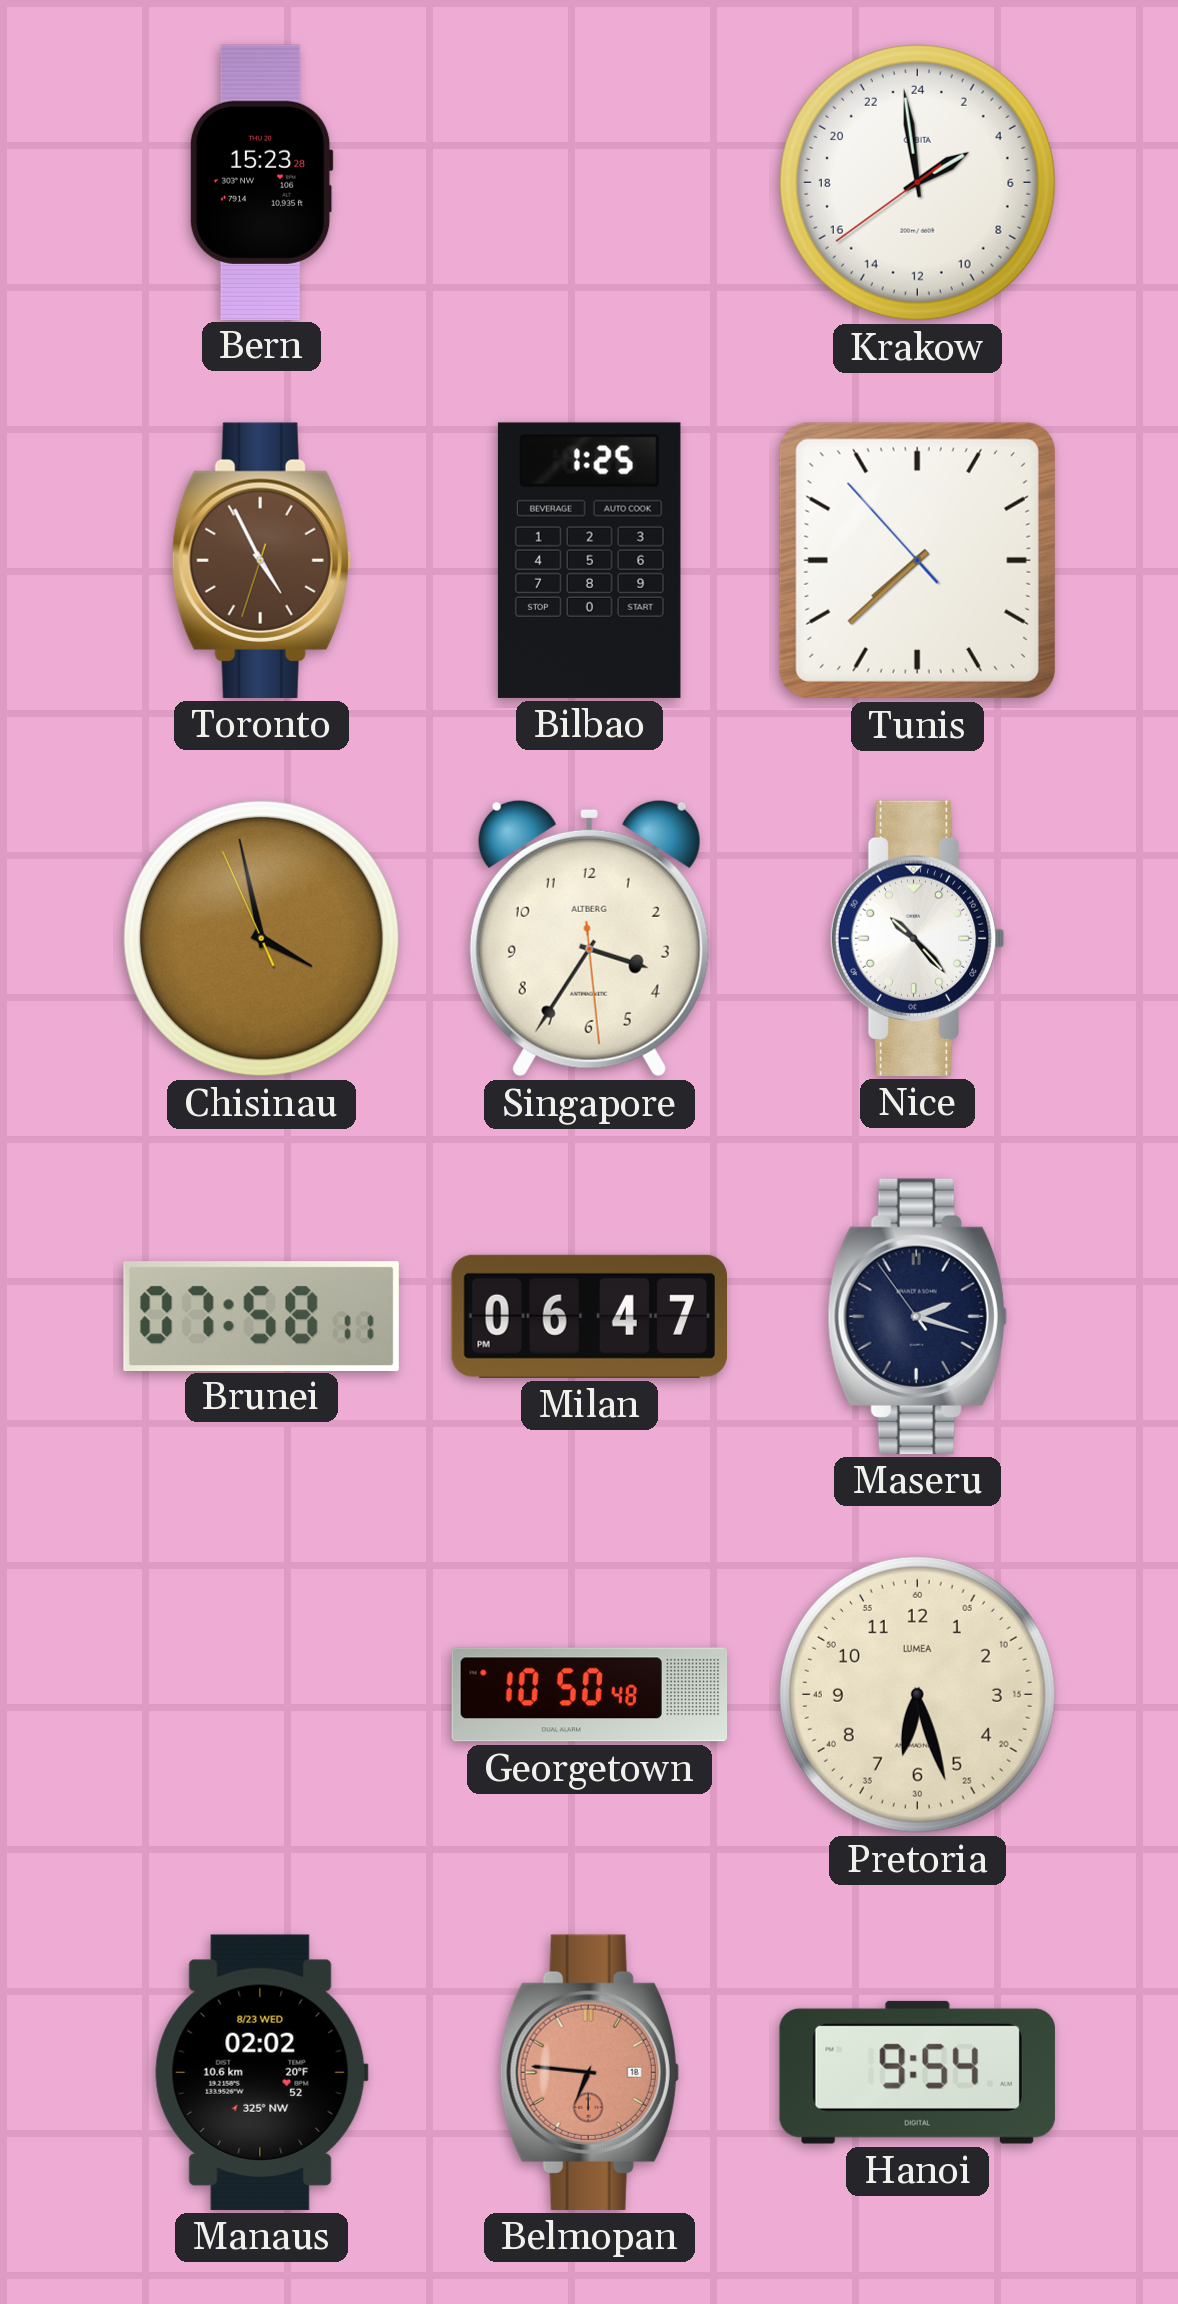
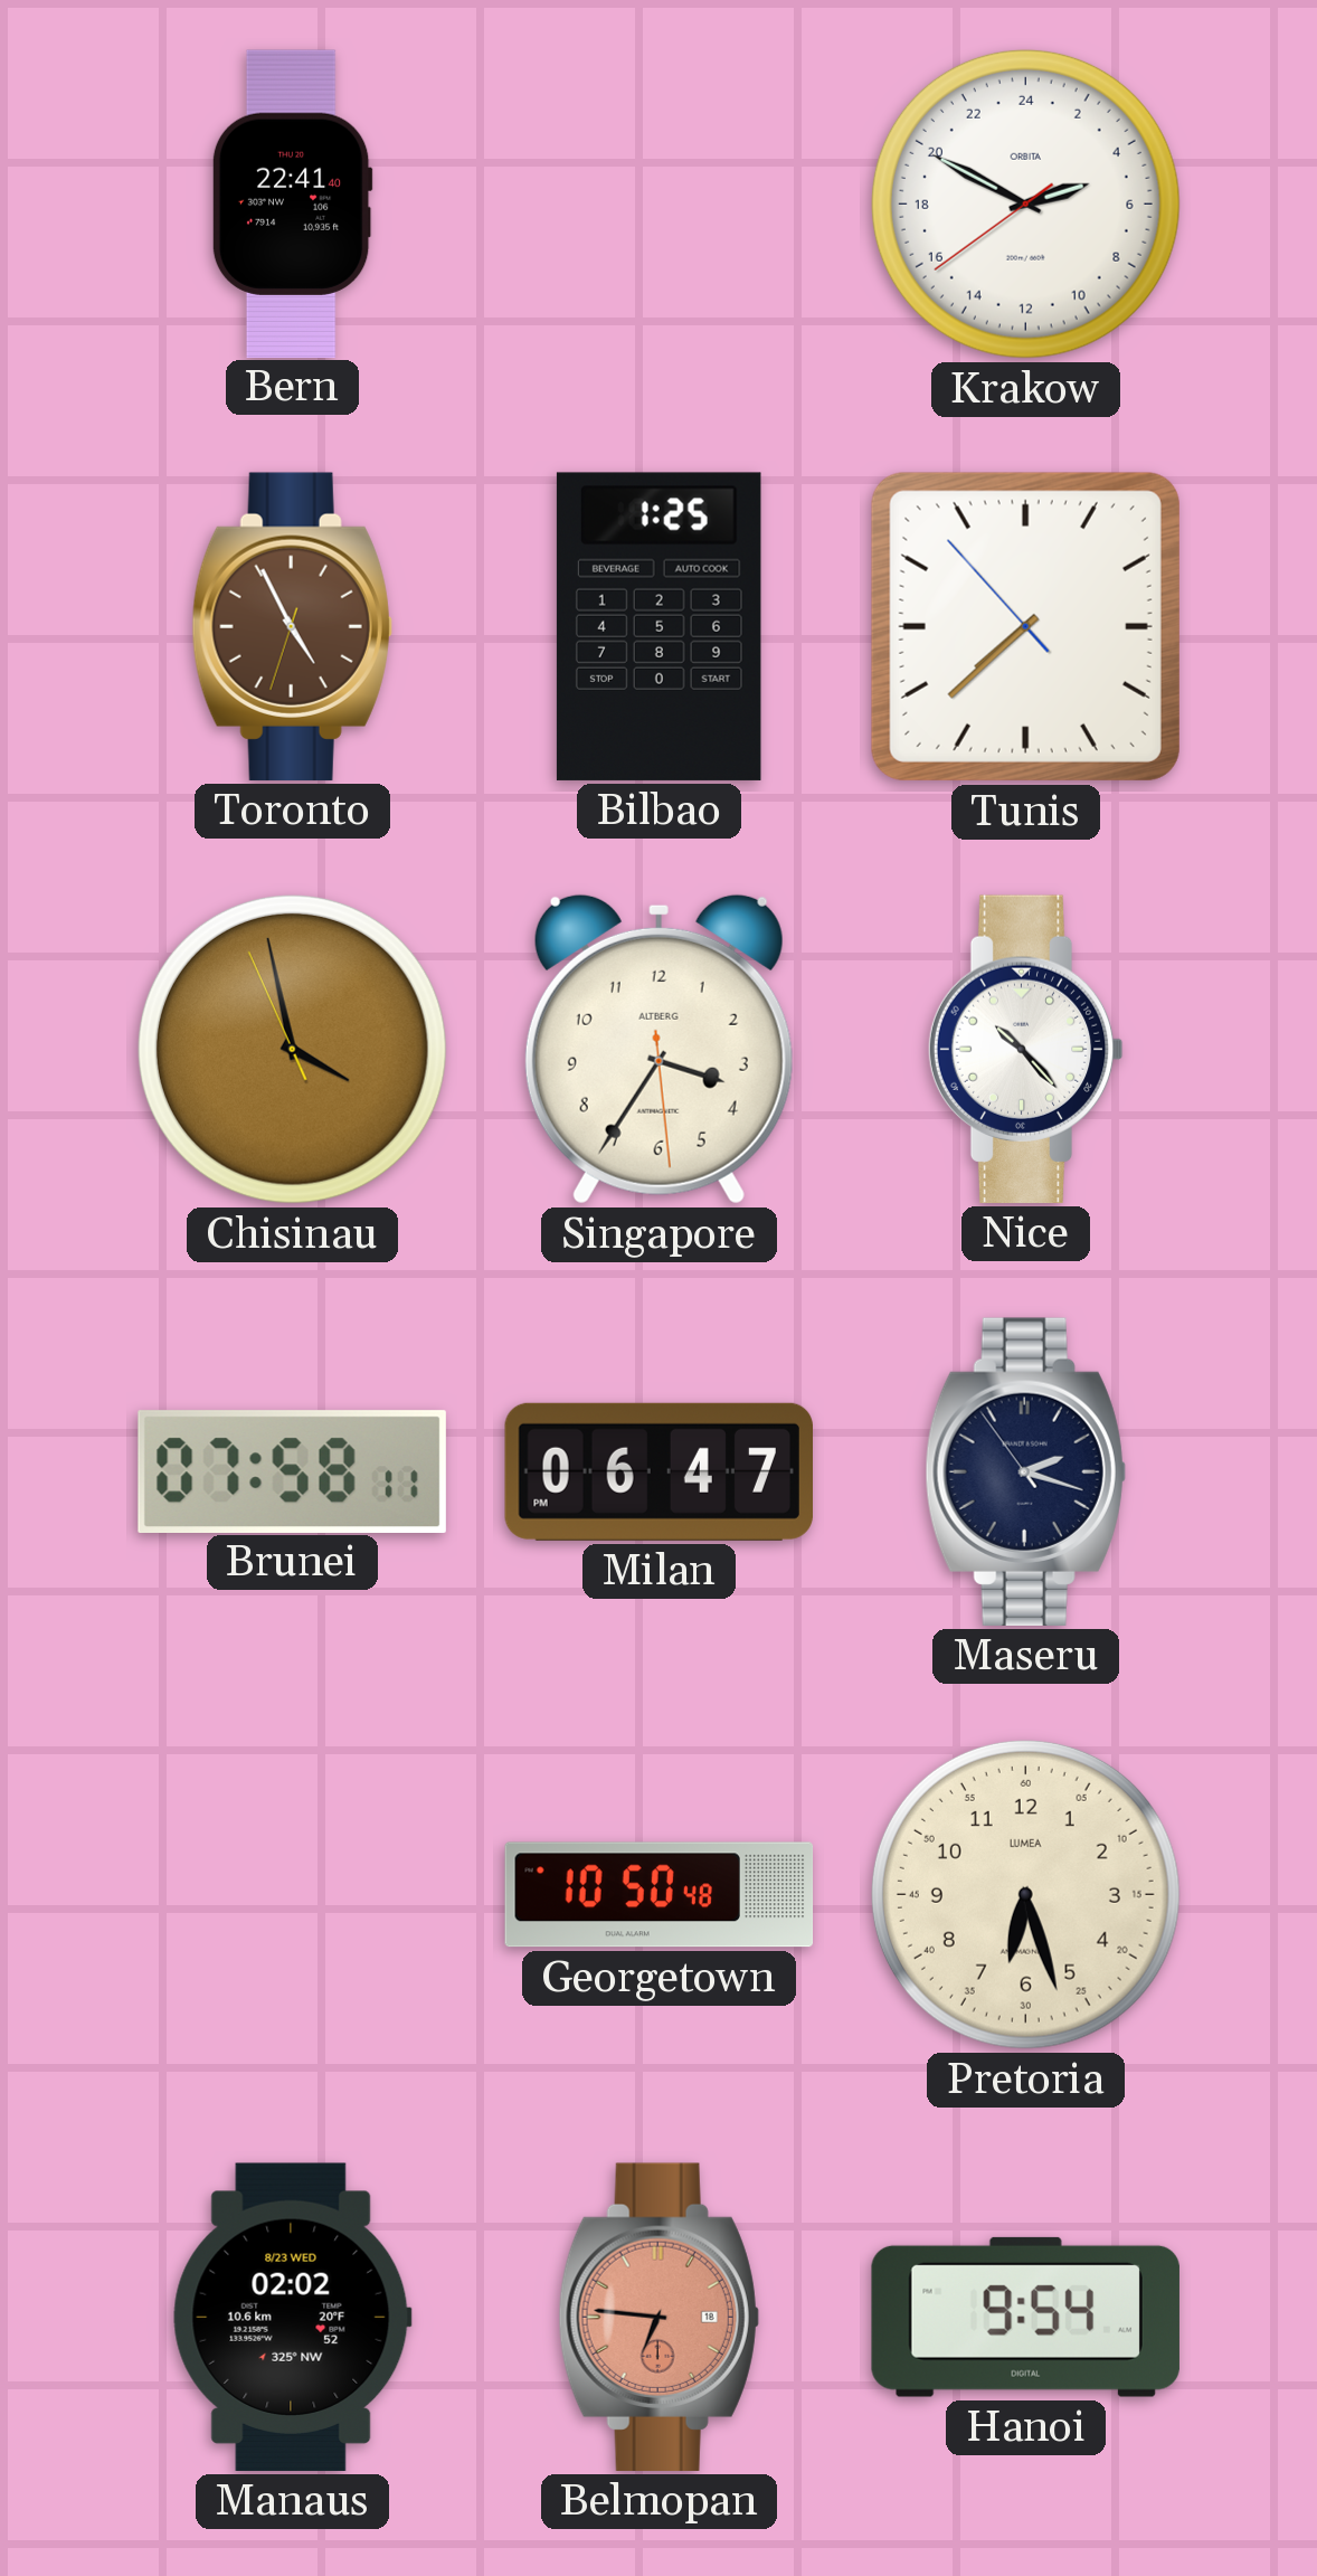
Bern: 15:23 -> 22:41
Krakow: 3:58 -> 4:49
